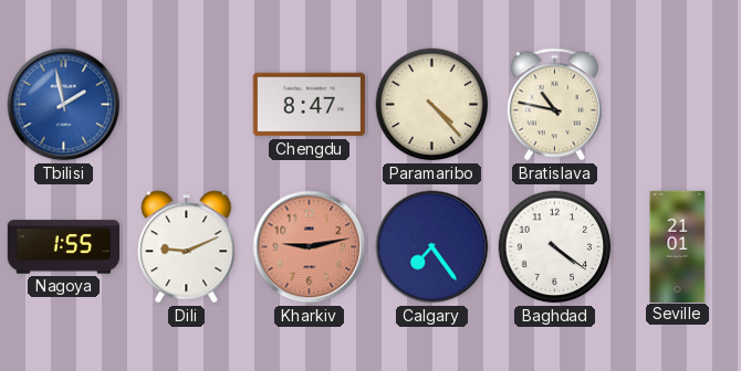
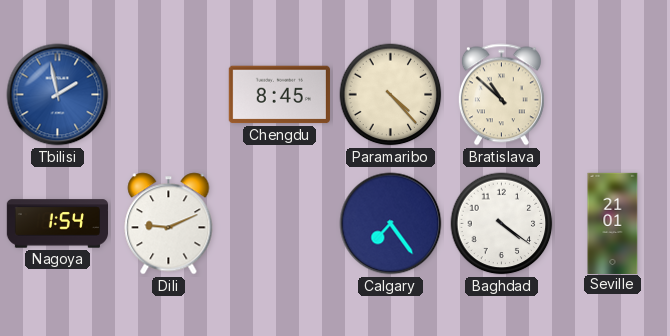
Chengdu: 8:47 -> 8:45
Bratislava: 10:47 -> 10:52
Nagoya: 1:55 -> 1:54
Kharkiv: 9:13 -> none
